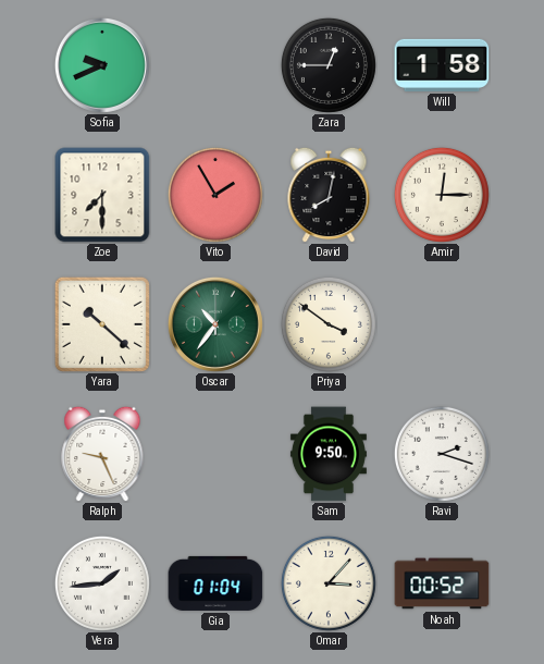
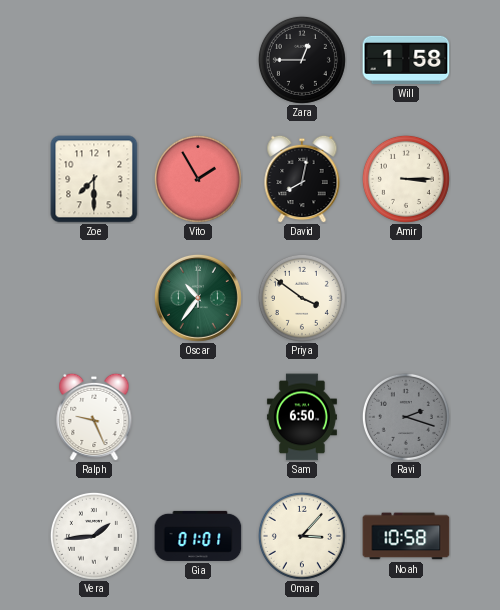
Sofia: 9:41 -> none
Amir: 12:15 -> 3:15
Yara: 10:22 -> none
Sam: 9:50 -> 6:50
Ravi dial: white -> grey
Gia: 01:04 -> 01:01
Noah: 00:52 -> 10:58
